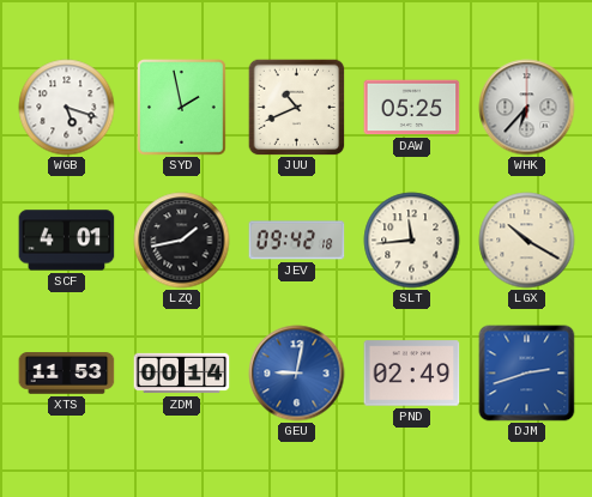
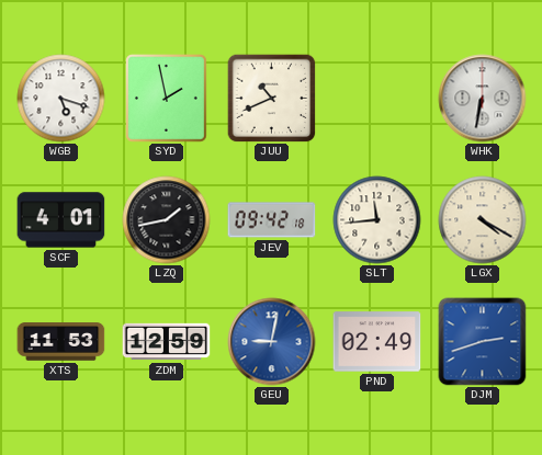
DAW: 05:25 -> none
WHK: 6:37 -> 6:32
LGX: 10:20 -> 4:20
ZDM: 00:14 -> 12:59
